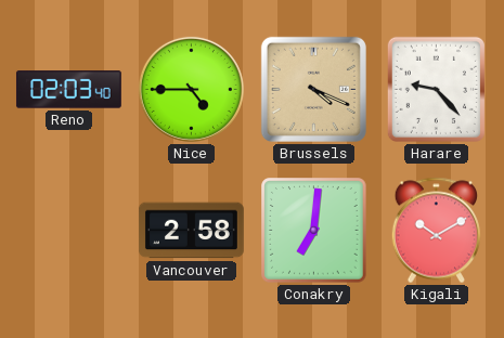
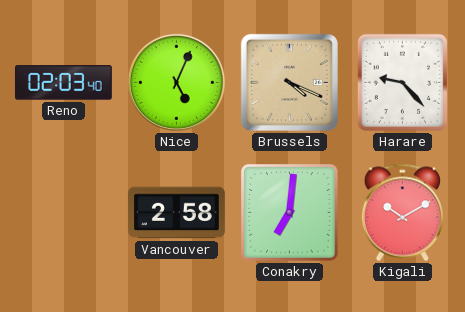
Nice: 4:45 -> 5:04
